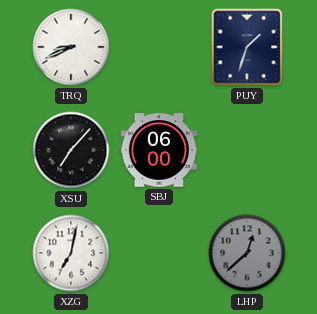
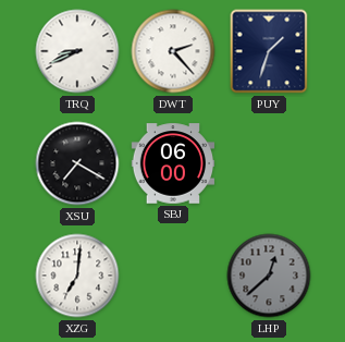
DWT: none -> 2:23
XSU: 7:07 -> 7:20
XZG: 7:02 -> 7:01
